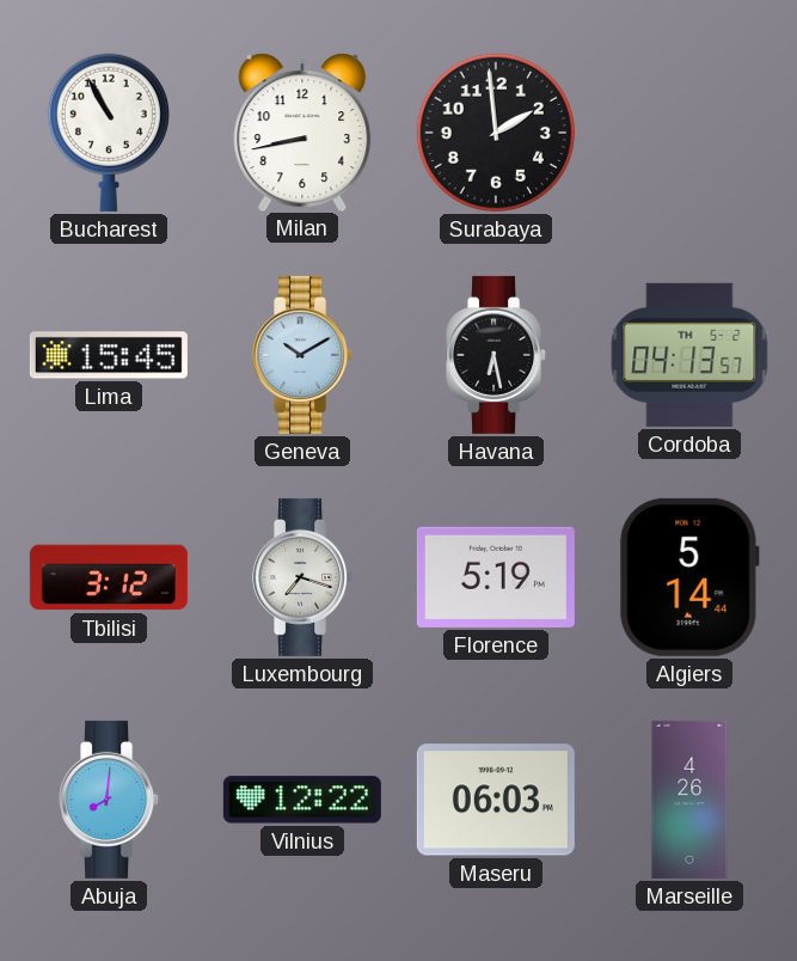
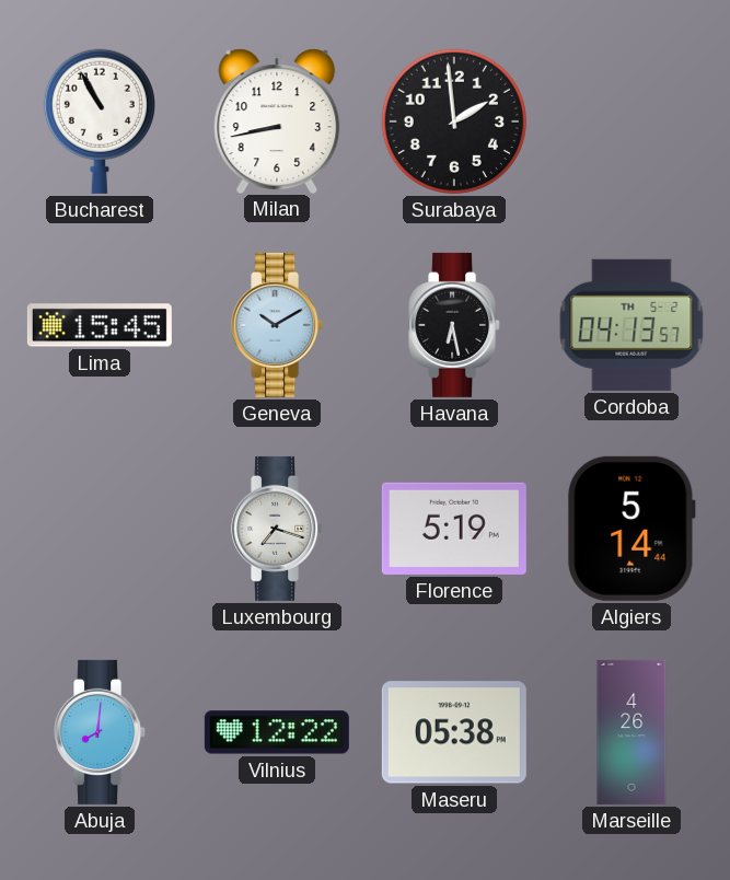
Tbilisi: 3:12 -> none
Maseru: 06:03 -> 05:38
